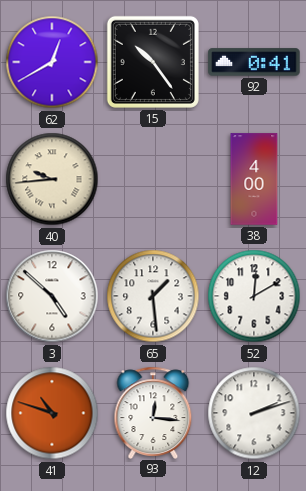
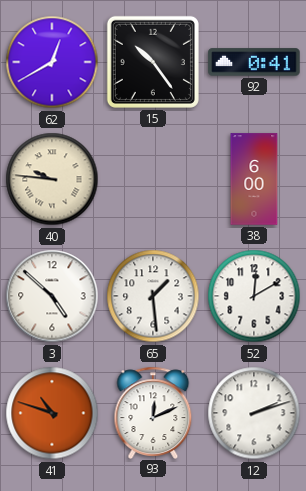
40: 9:44 -> 9:46
38: 4:00 -> 6:00
93: 12:16 -> 12:11
